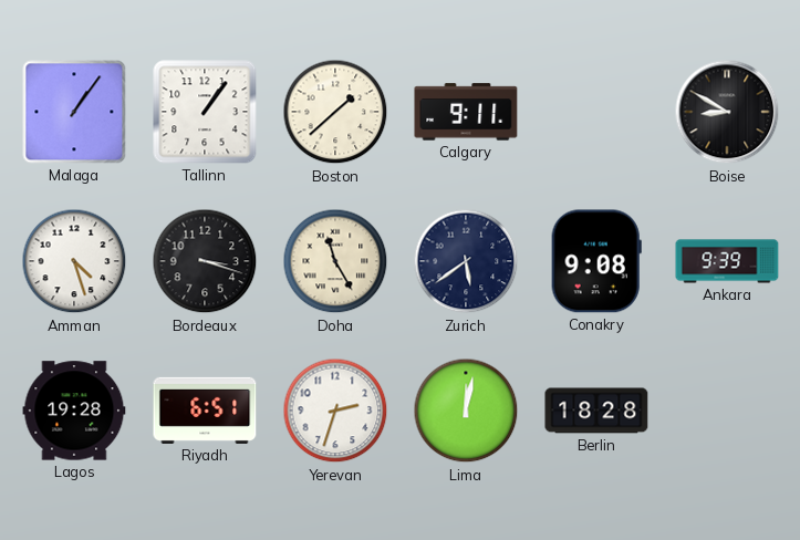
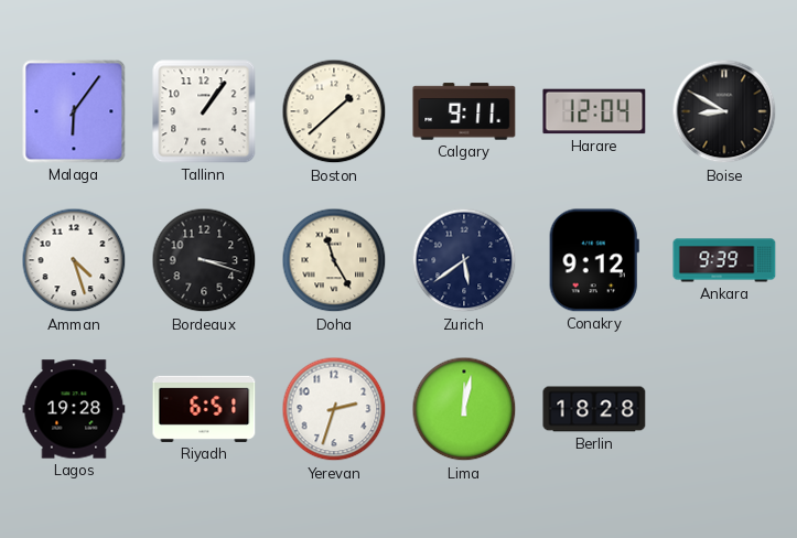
Malaga: 1:06 -> 6:06
Harare: none -> 12:04
Conakry: 9:08 -> 9:12
